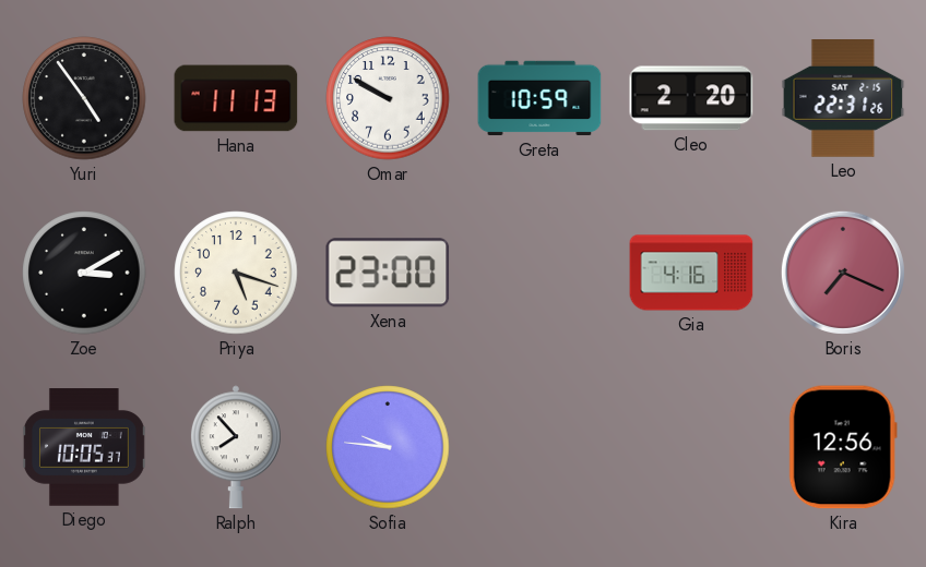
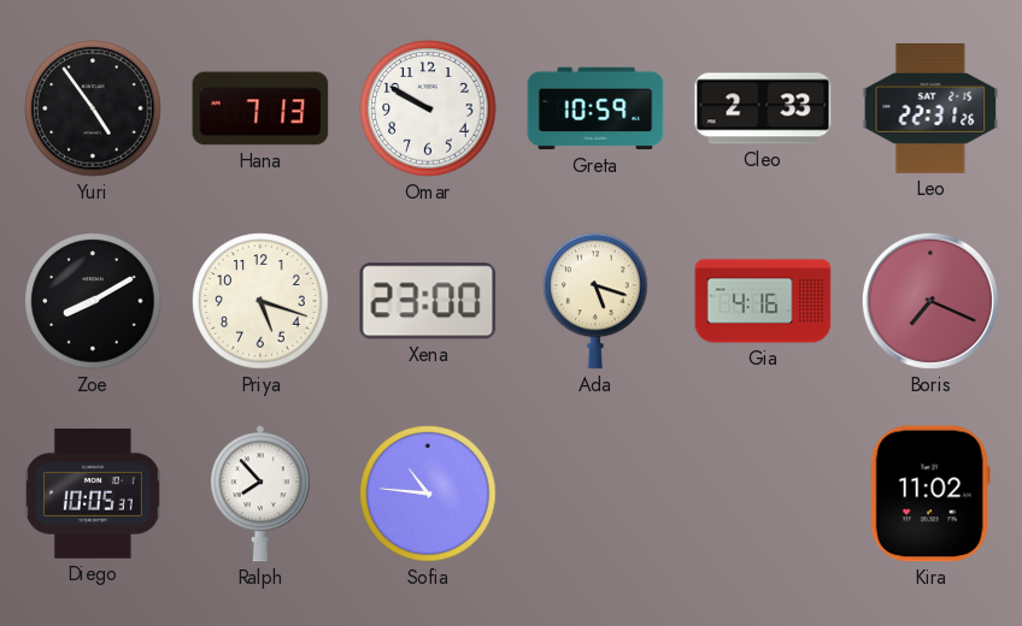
Hana: 11:13 -> 7:13
Cleo: 2:20 -> 2:33
Zoe: 3:10 -> 8:10
Ada: none -> 5:18
Sofia: 9:46 -> 10:46
Kira: 12:56 -> 11:02
